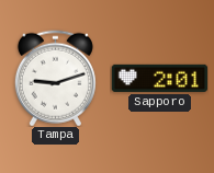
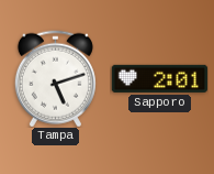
Tampa: 9:12 -> 5:12
